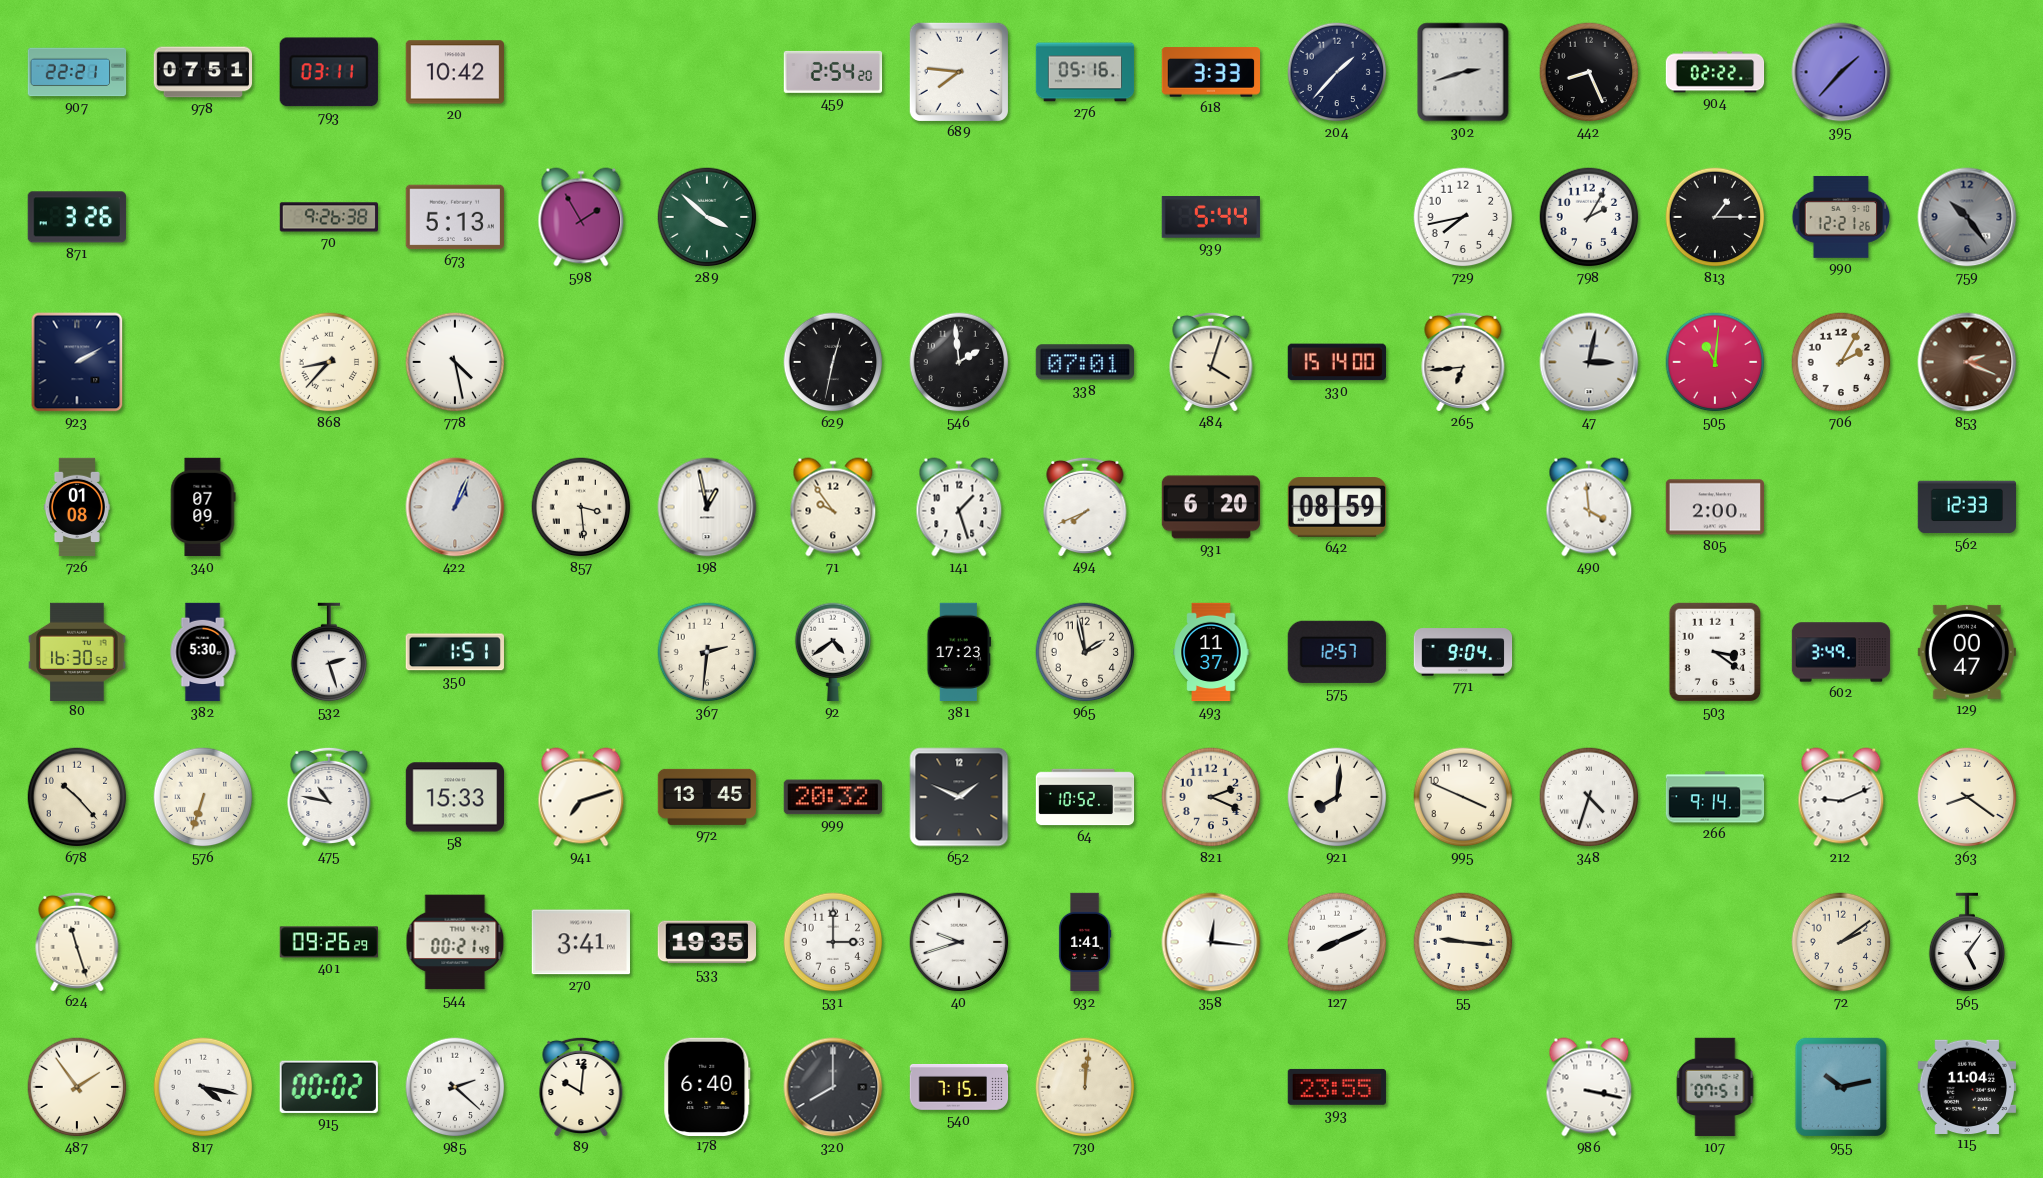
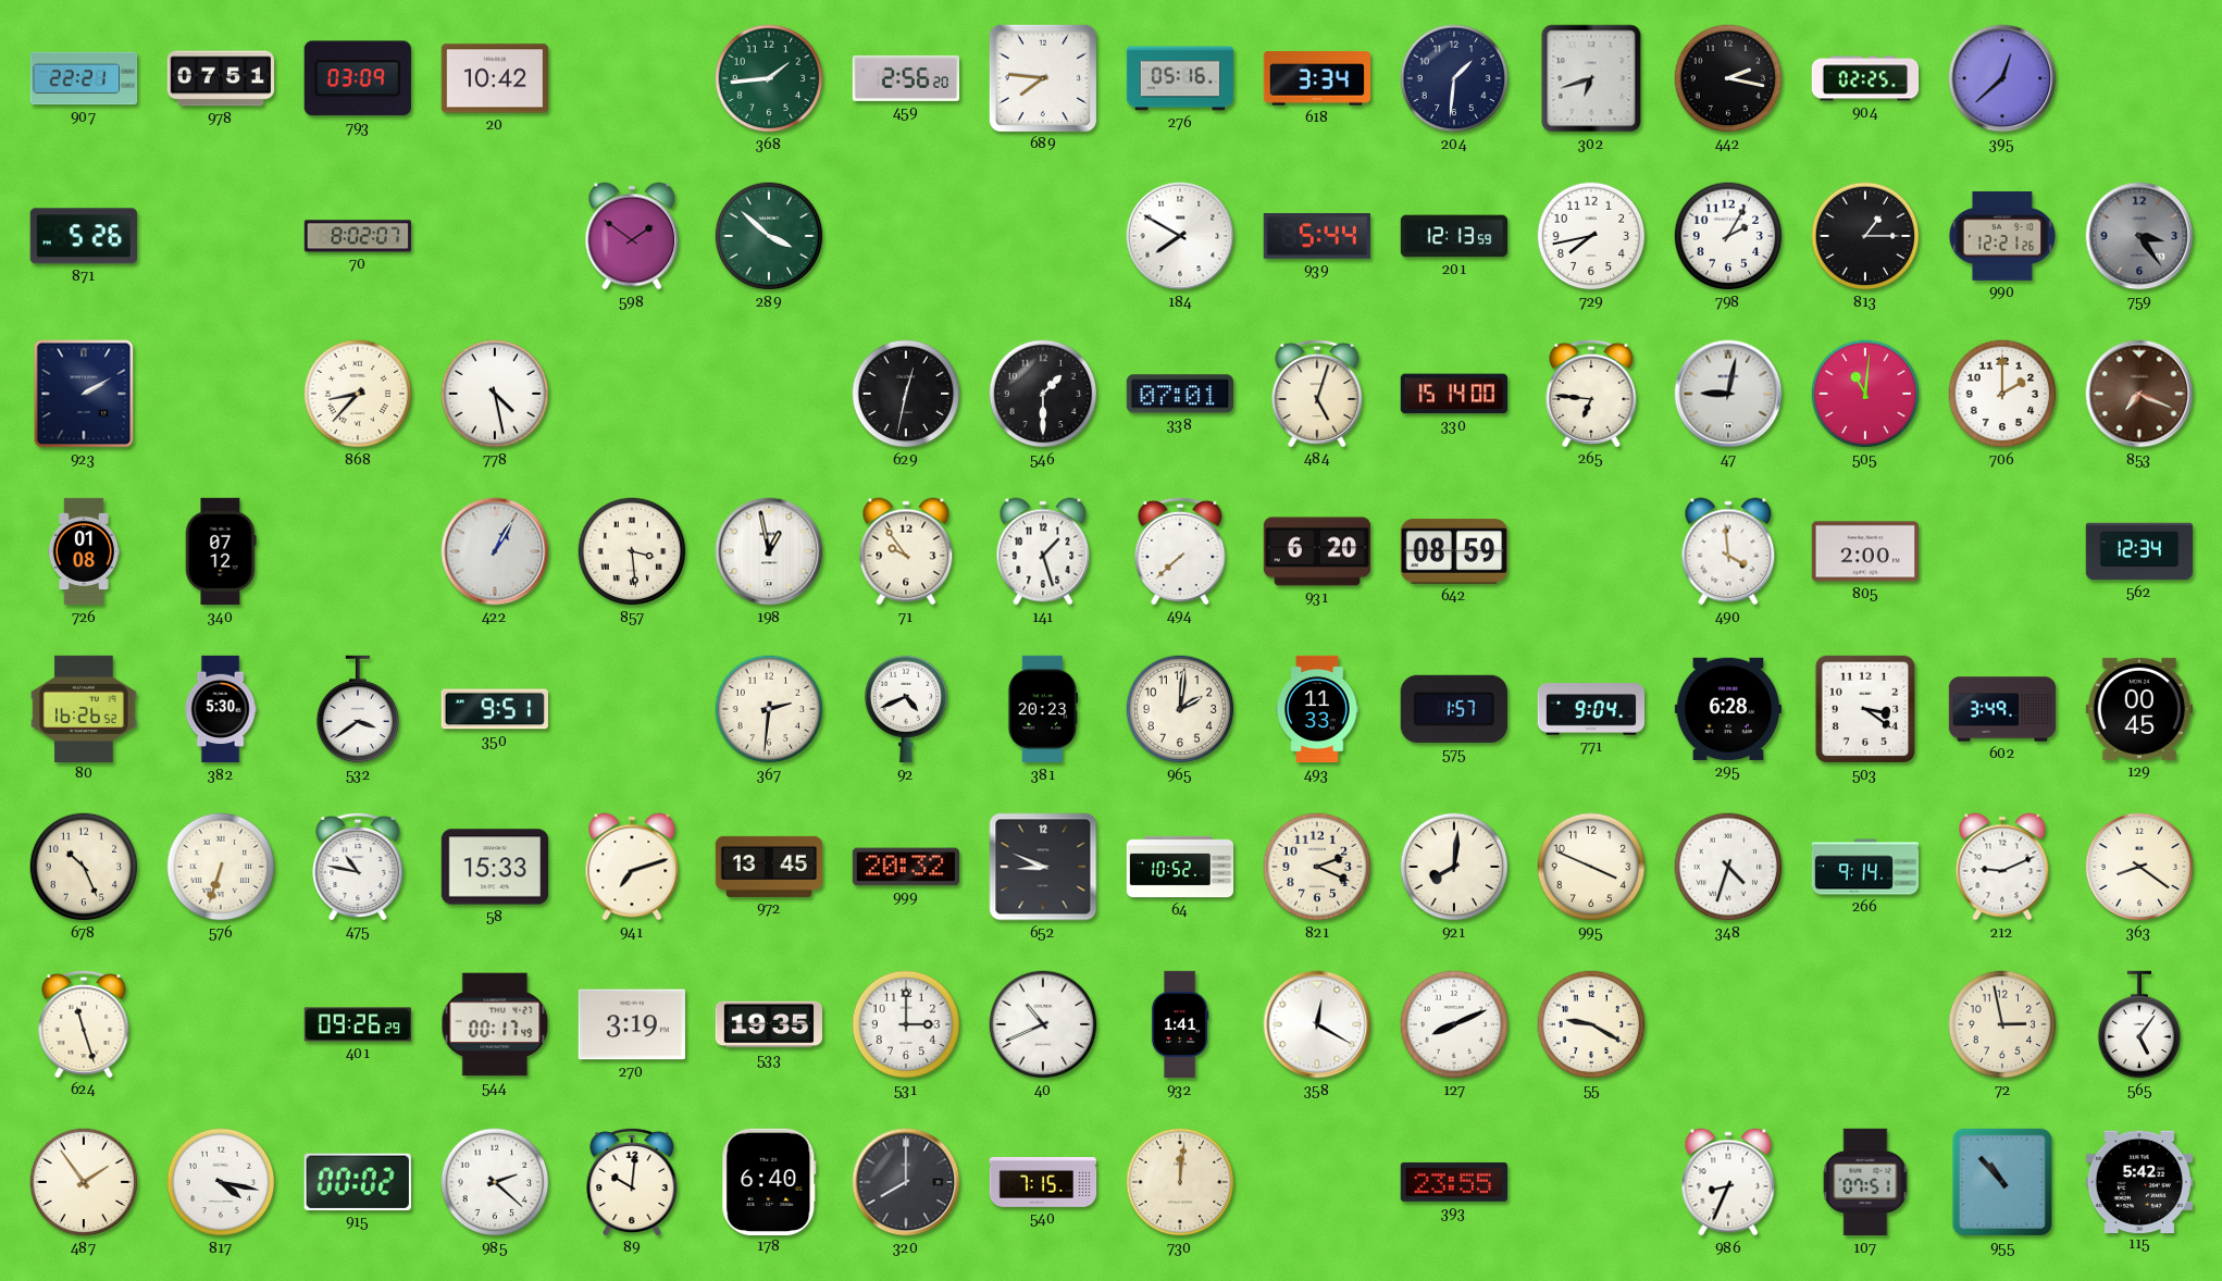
793: 03:11 -> 03:09
368: none -> 1:44
459: 2:54 -> 2:56
618: 3:33 -> 3:34
204: 1:37 -> 1:31
302: 2:42 -> 6:42
442: 8:26 -> 2:17
904: 02:22 -> 02:25
395: 1:37 -> 12:38
871: 3:26 -> 5:26
70: 9:26 -> 8:02
673: 5:13 -> none
598: 1:55 -> 1:51
184: none -> 7:50
201: none -> 12:13
759: 10:24 -> 3:24
546: 1:59 -> 1:30
484: 4:03 -> 5:03
265: 6:44 -> 6:46
47: 3:02 -> 9:02
706: 2:05 -> 2:00
853: 2:19 -> 7:19
340: 07:09 -> 07:12
422: 1:04 -> 1:05
494: 7:41 -> 7:38
562: 12:33 -> 12:34
80: 16:30 -> 16:26
532: 2:27 -> 3:39
350: 1:51 -> 9:51
92: 4:39 -> 4:41
381: 17:23 -> 20:23
965: 1:58 -> 2:01
493: 11:37 -> 11:33
575: 12:57 -> 1:57
295: none -> 6:28
129: 00:47 -> 00:45
678: 10:23 -> 10:26
652: 1:49 -> 8:49
544: 00:21 -> 00:17
270: 3:41 -> 3:19
40: 9:42 -> 10:41
358: 12:16 -> 12:20
55: 9:16 -> 9:20
72: 2:09 -> 2:58
986: 3:17 -> 8:34
955: 10:13 -> 10:53
115: 11:04 -> 5:42
